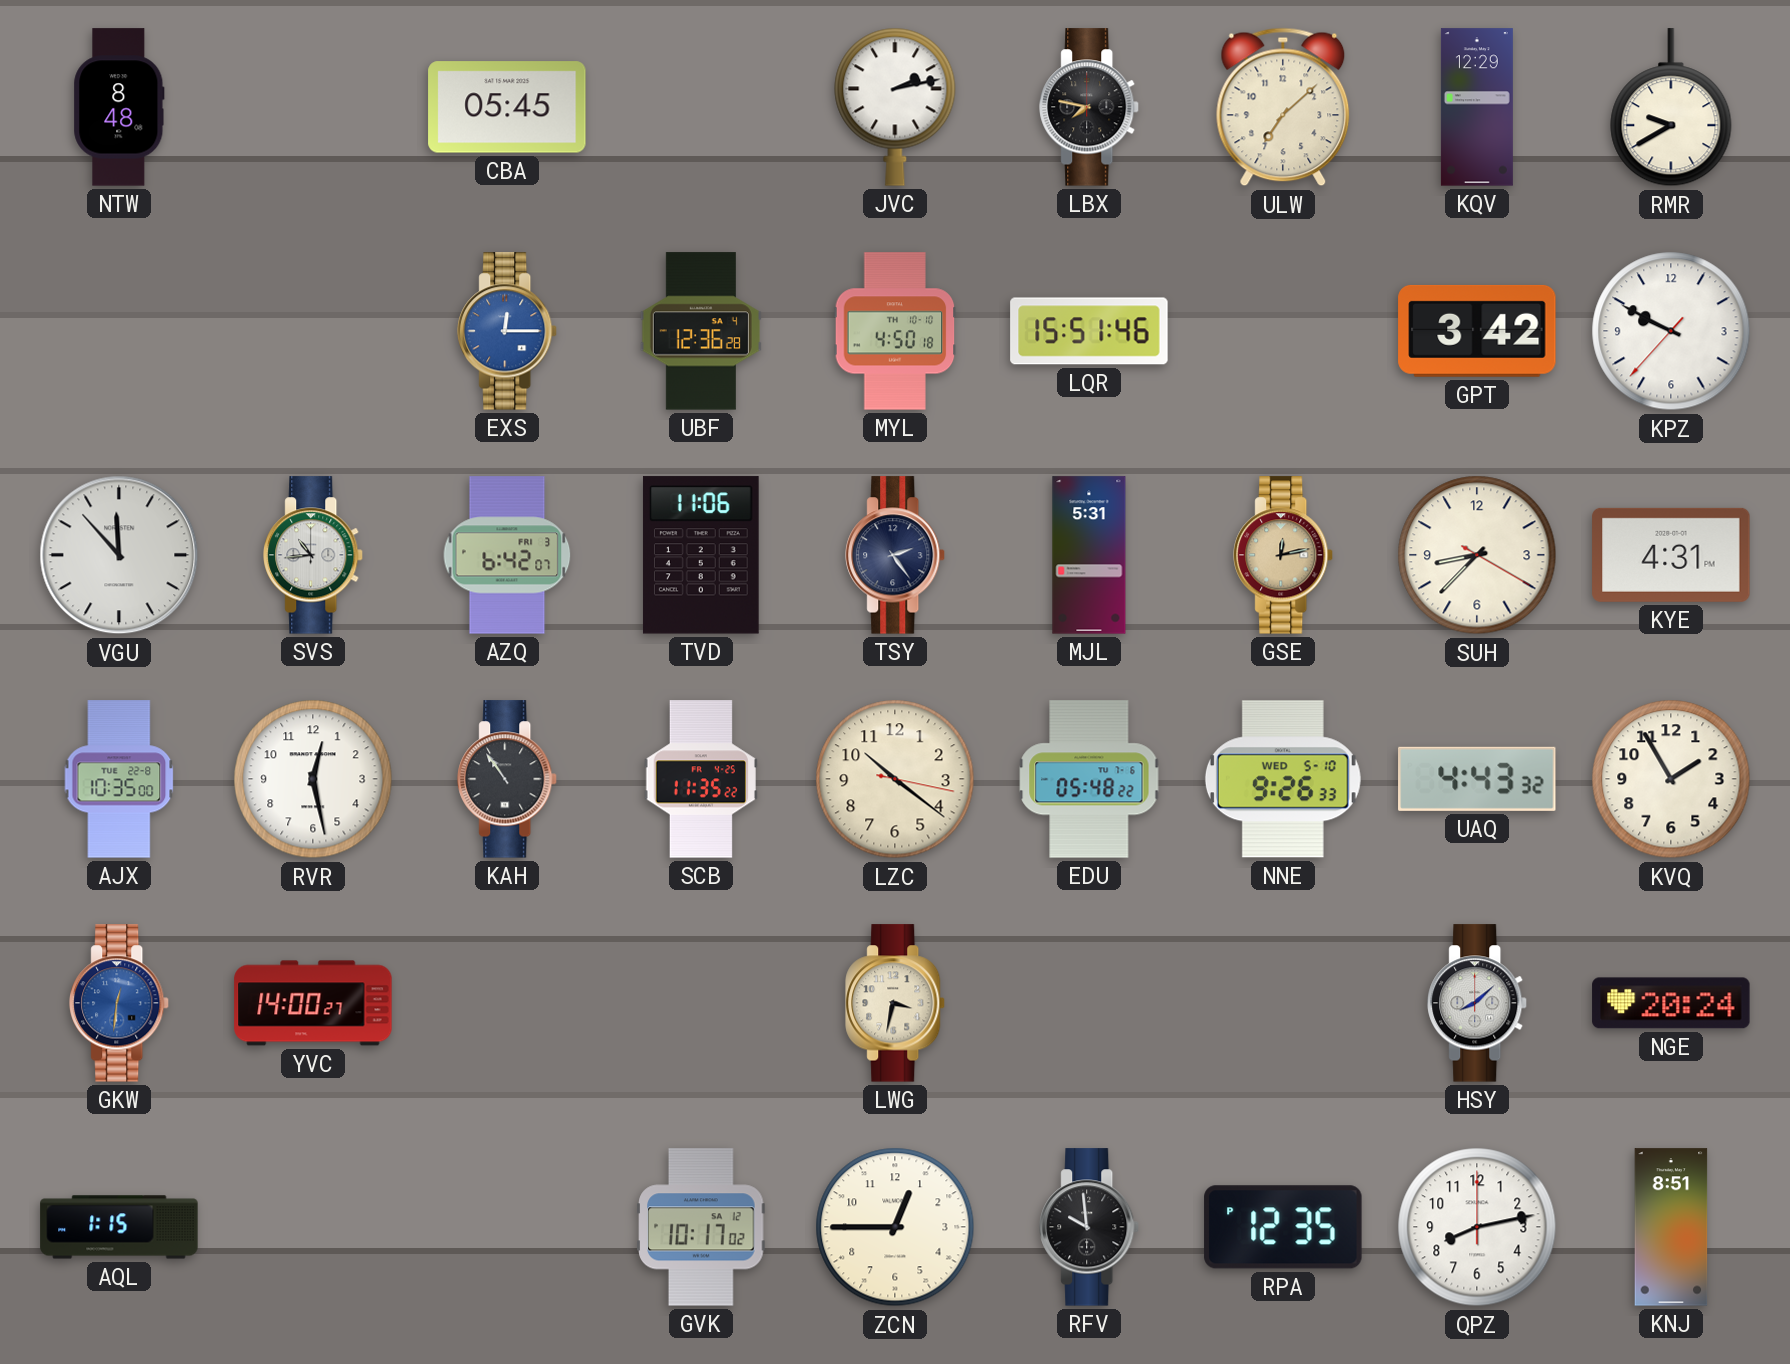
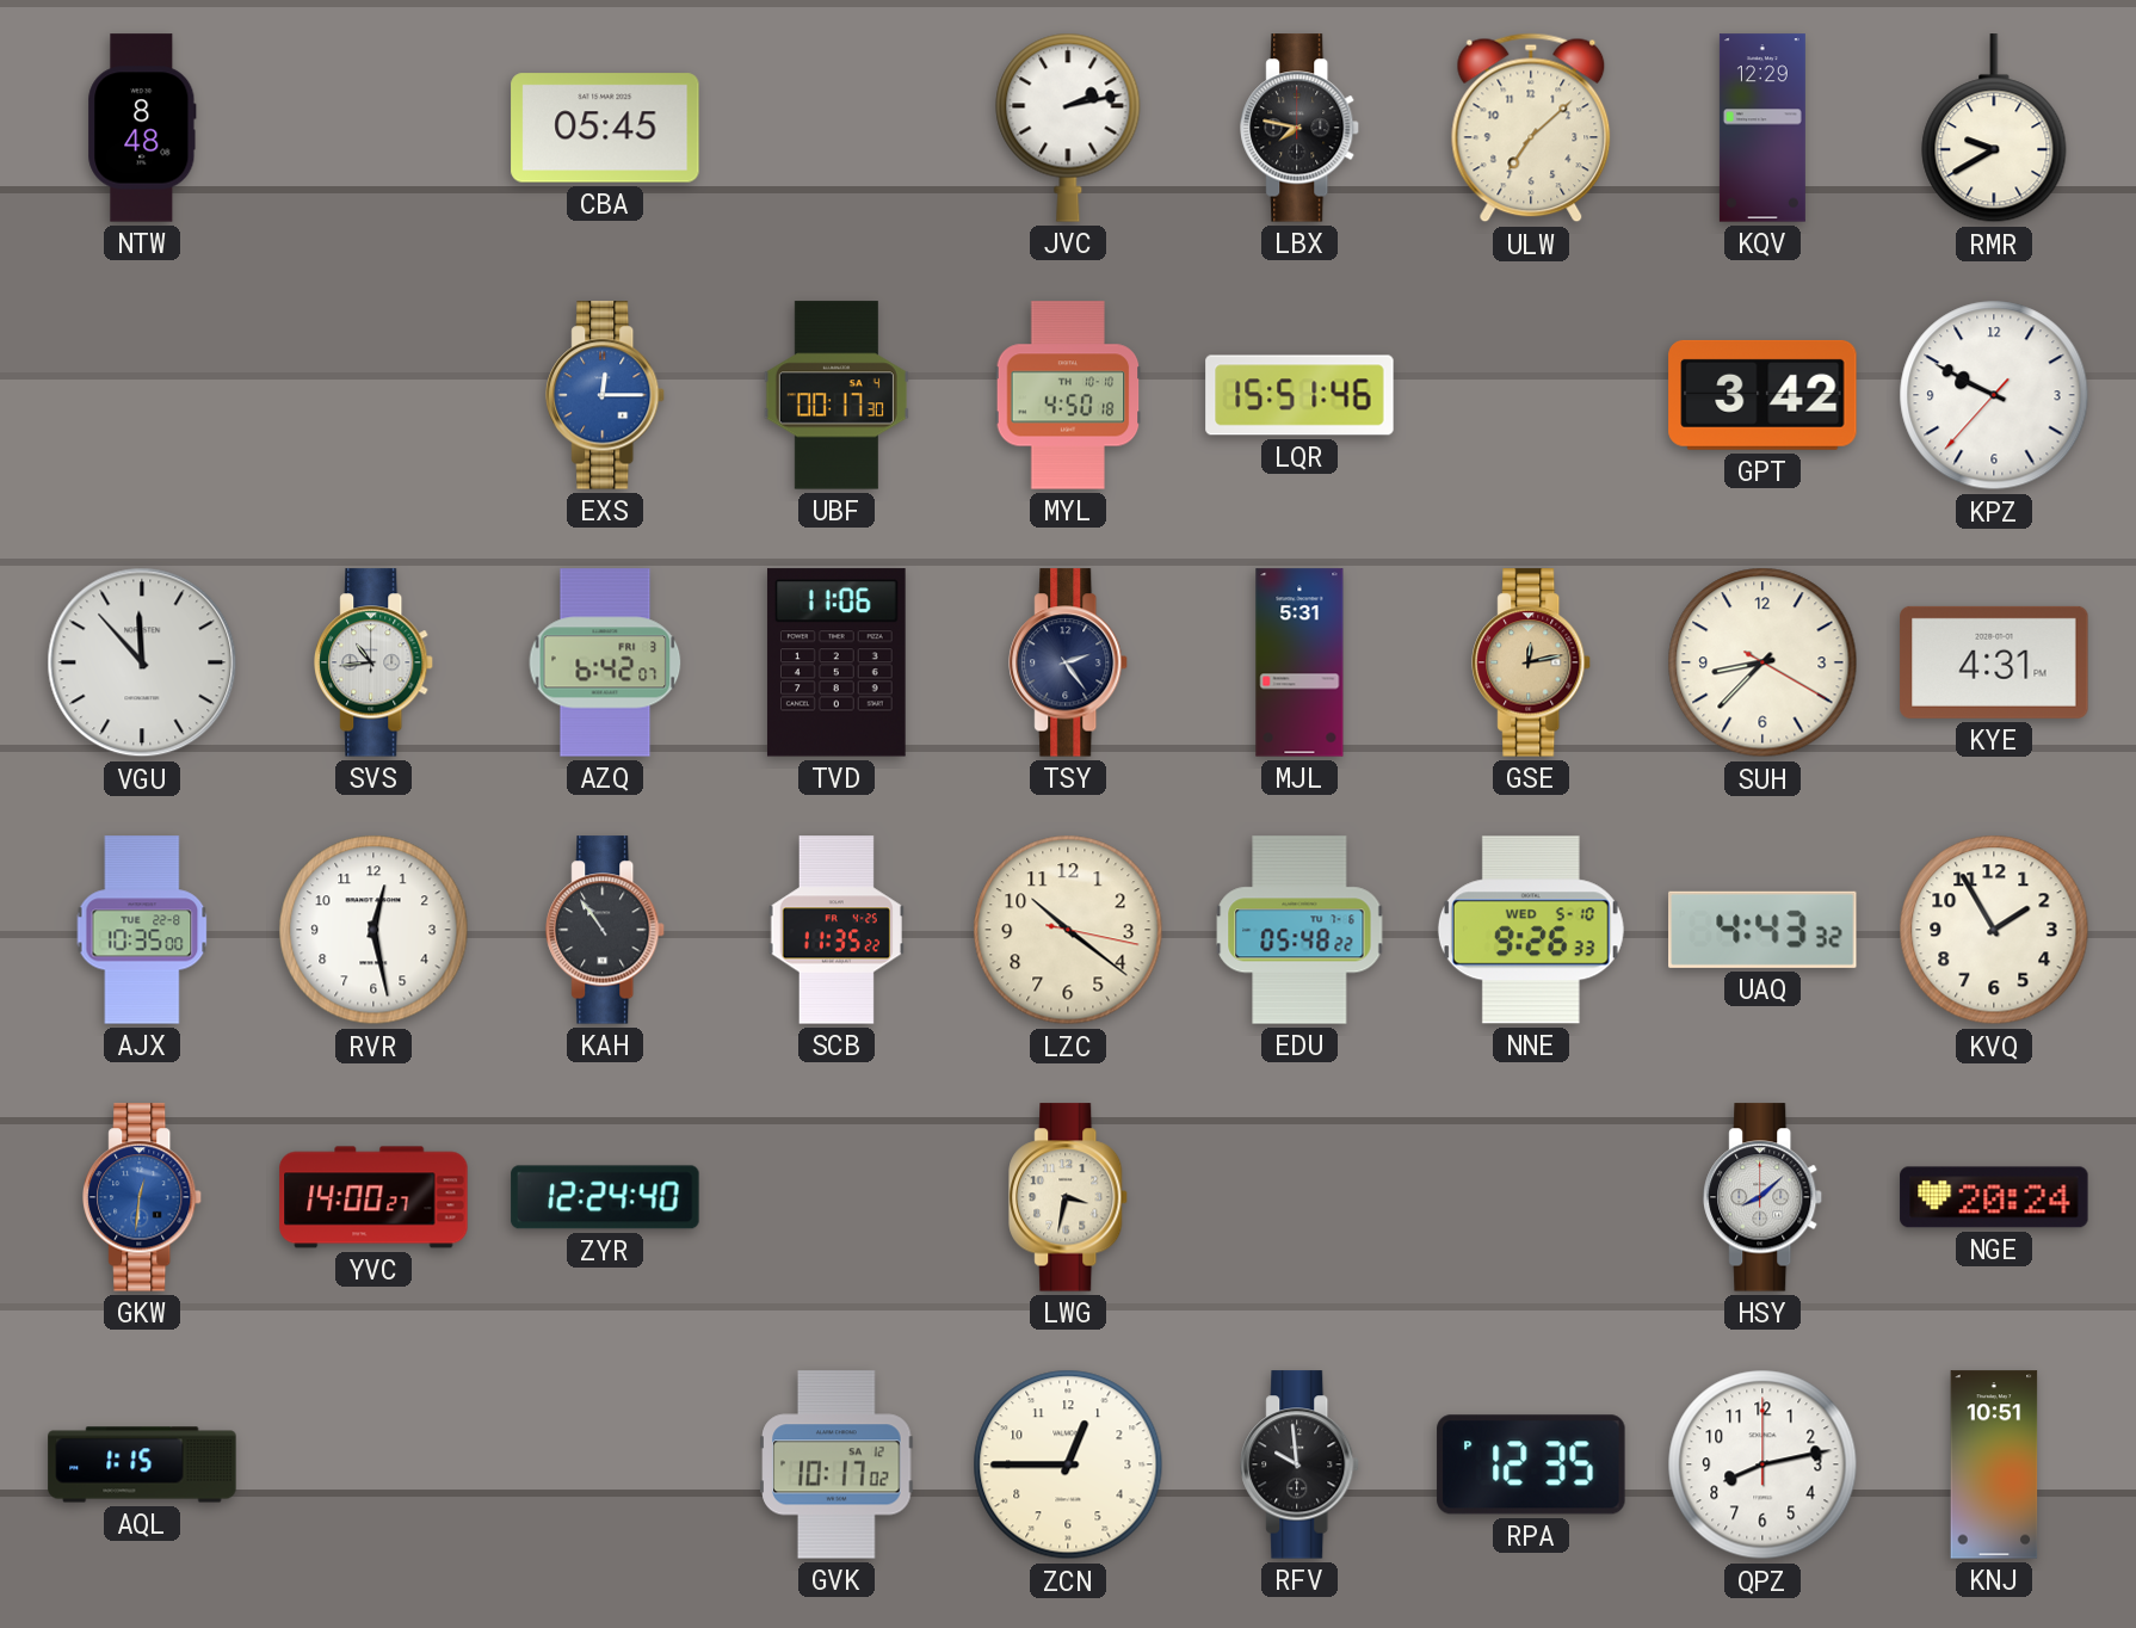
UBF: 12:36 -> 00:17
ZYR: none -> 12:24
KNJ: 8:51 -> 10:51
